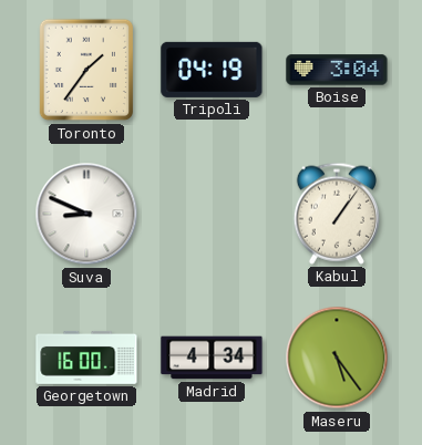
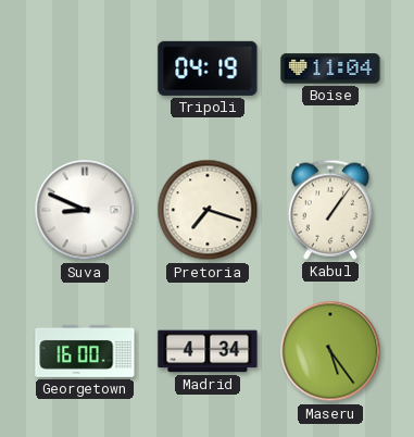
Toronto: 1:36 -> none
Boise: 3:04 -> 11:04
Pretoria: none -> 7:18
